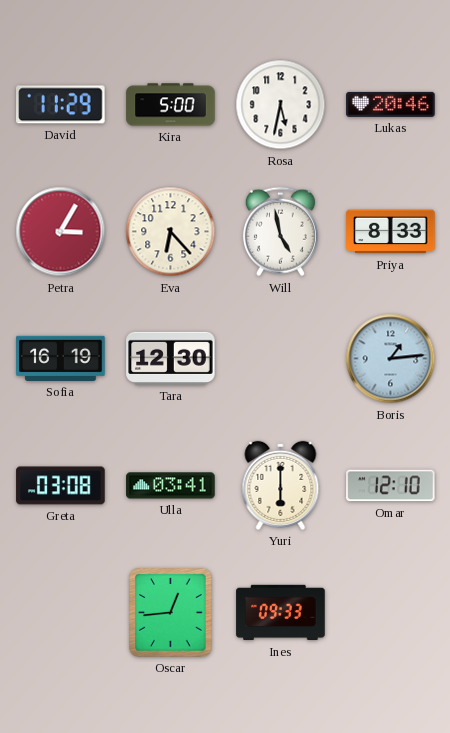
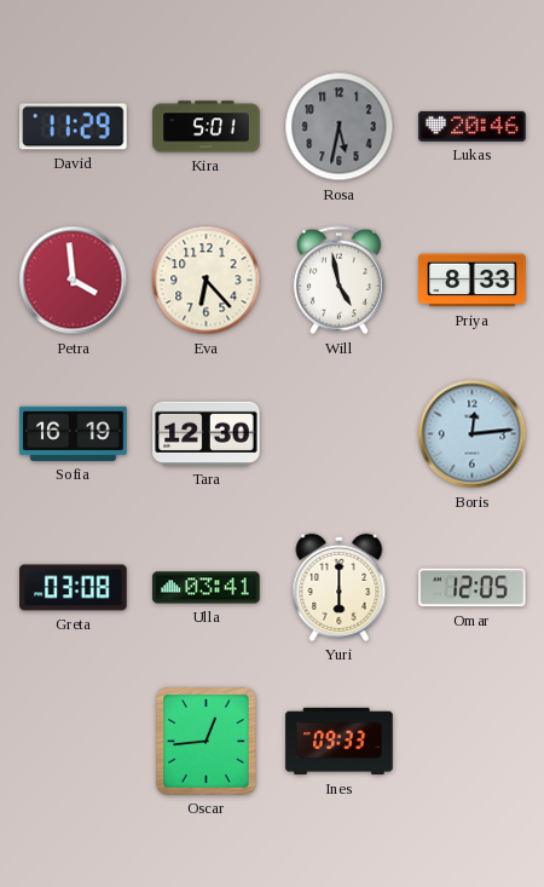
Kira: 5:00 -> 5:01
Rosa dial: white -> grey
Petra: 3:05 -> 3:59
Boris: 1:14 -> 12:14
Omar: 12:10 -> 12:05
